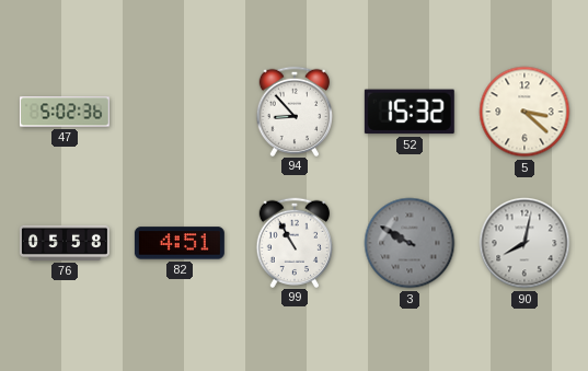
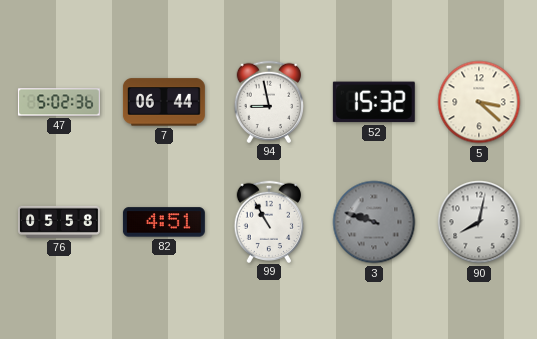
7: none -> 06:44
94: 8:53 -> 8:58
3: 9:50 -> 9:48
